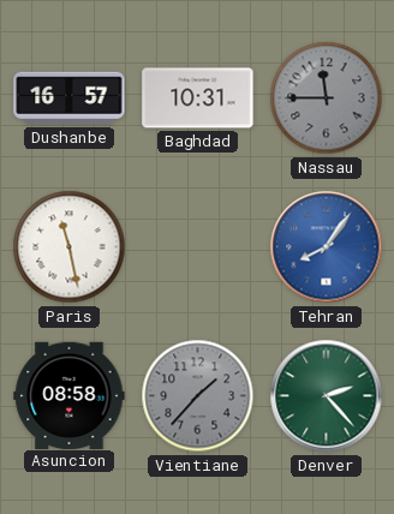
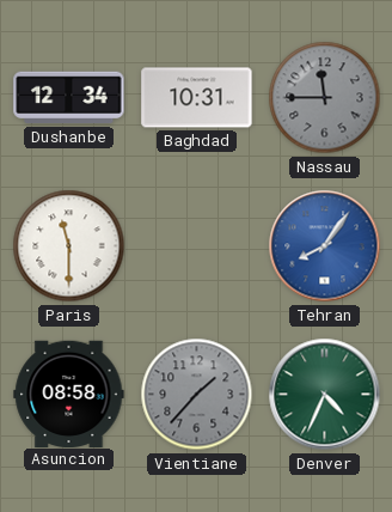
Dushanbe: 16:57 -> 12:34
Paris: 11:28 -> 11:30
Denver: 2:23 -> 4:34
